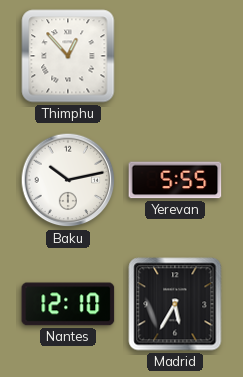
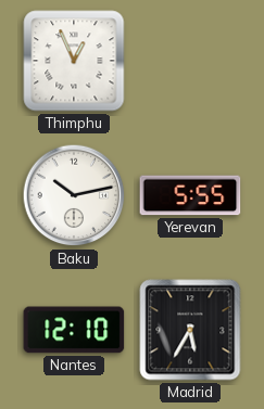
Thimphu: 12:53 -> 12:56
